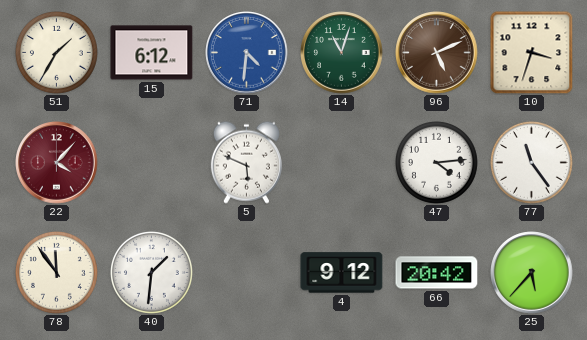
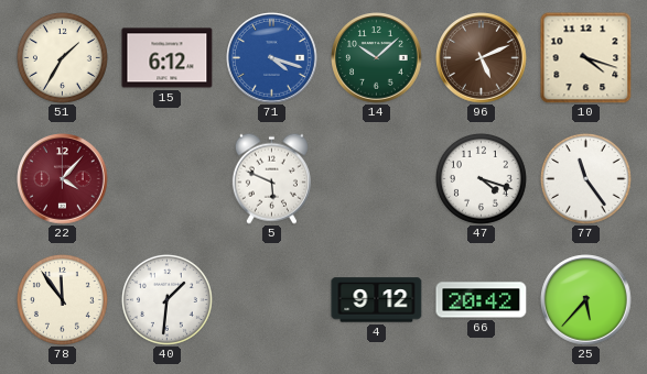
71: 4:31 -> 4:18
14: 11:03 -> 10:08
10: 3:33 -> 4:18
47: 4:14 -> 4:18
